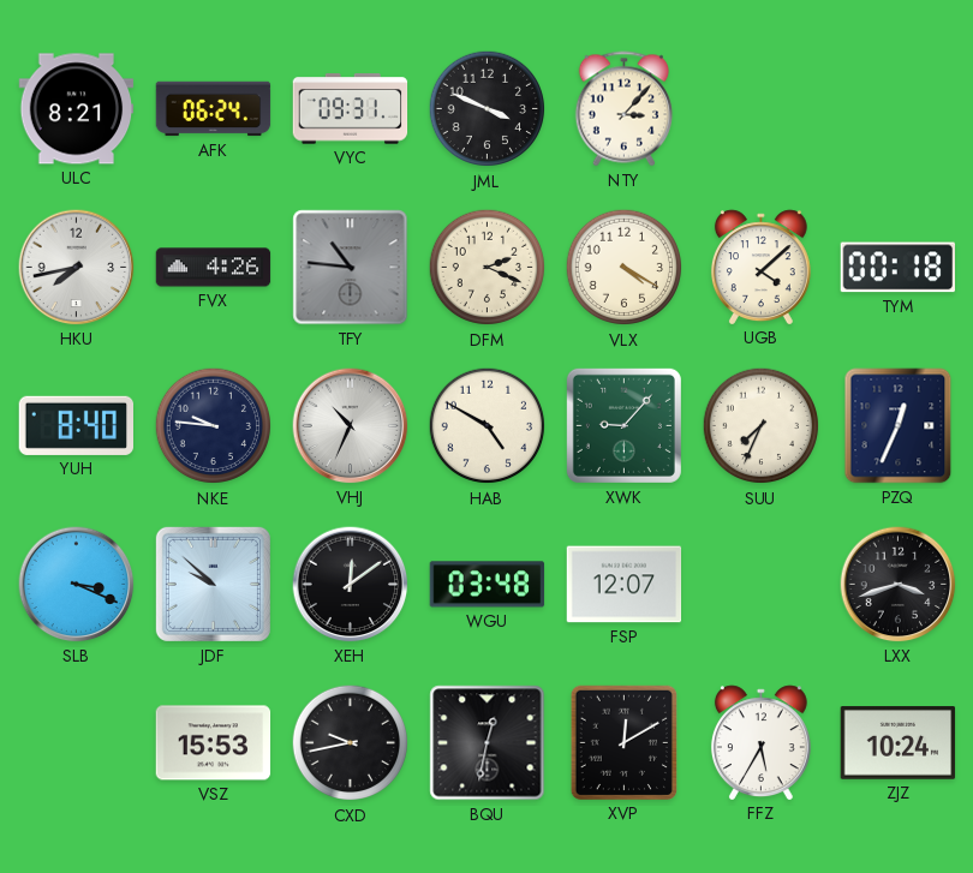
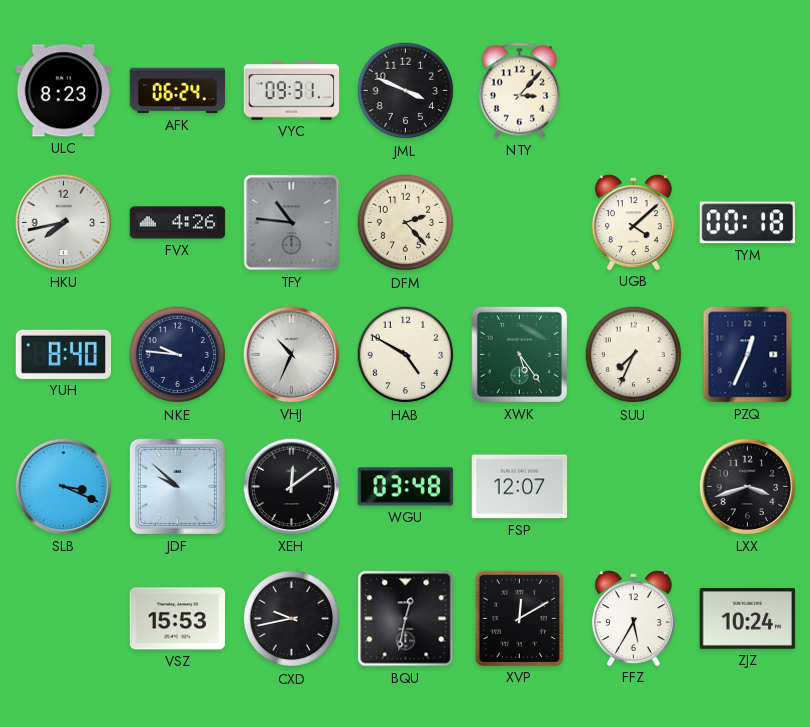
ULC: 8:21 -> 8:23
DFM: 2:19 -> 2:23
VLX: 4:20 -> none
XWK: 9:07 -> 5:24
